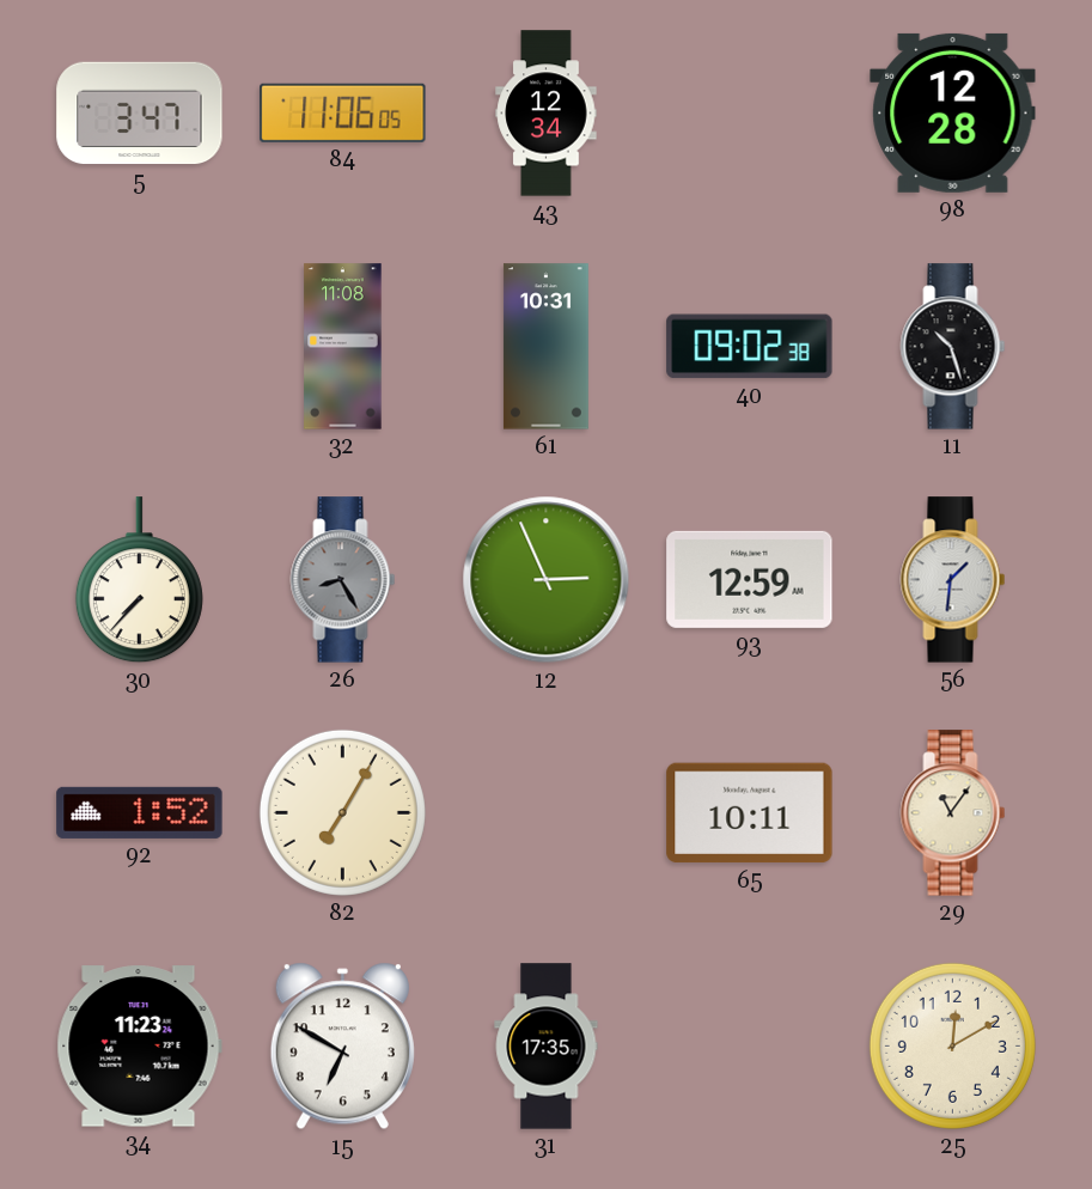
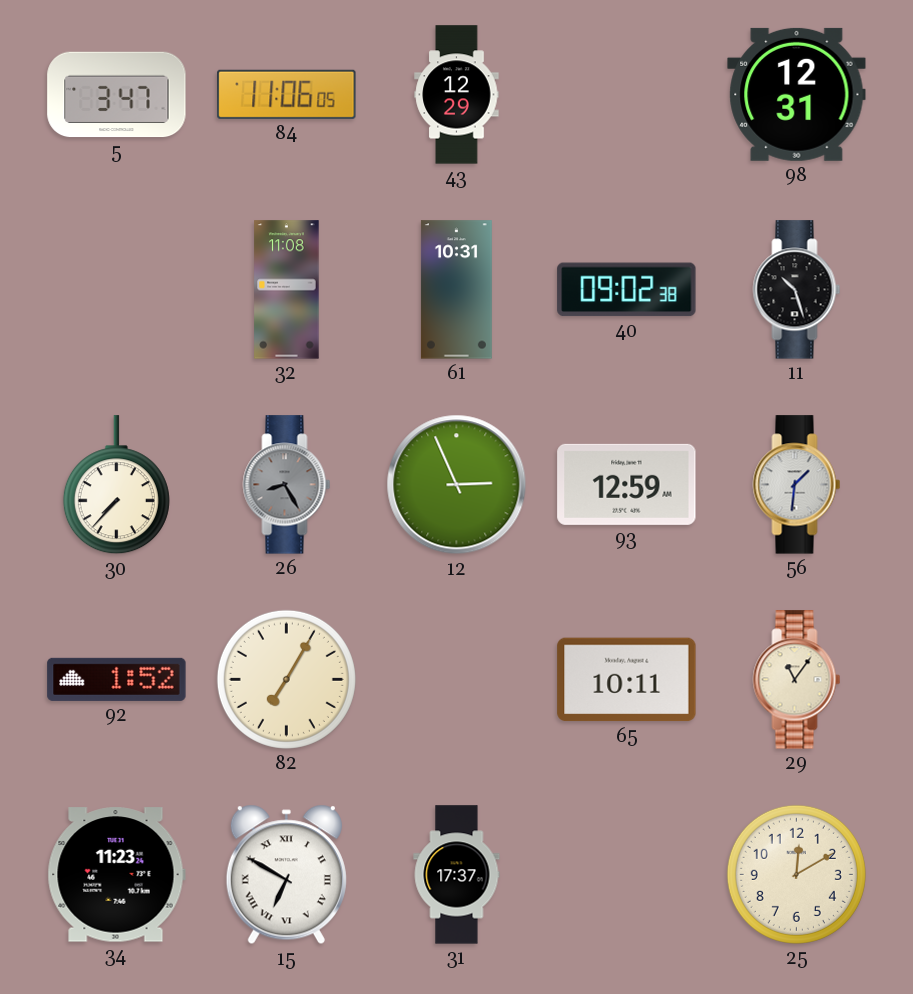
43: 12:34 -> 12:29
98: 12:28 -> 12:31
15 numerals: Arabic -> Roman
31: 17:35 -> 17:37
